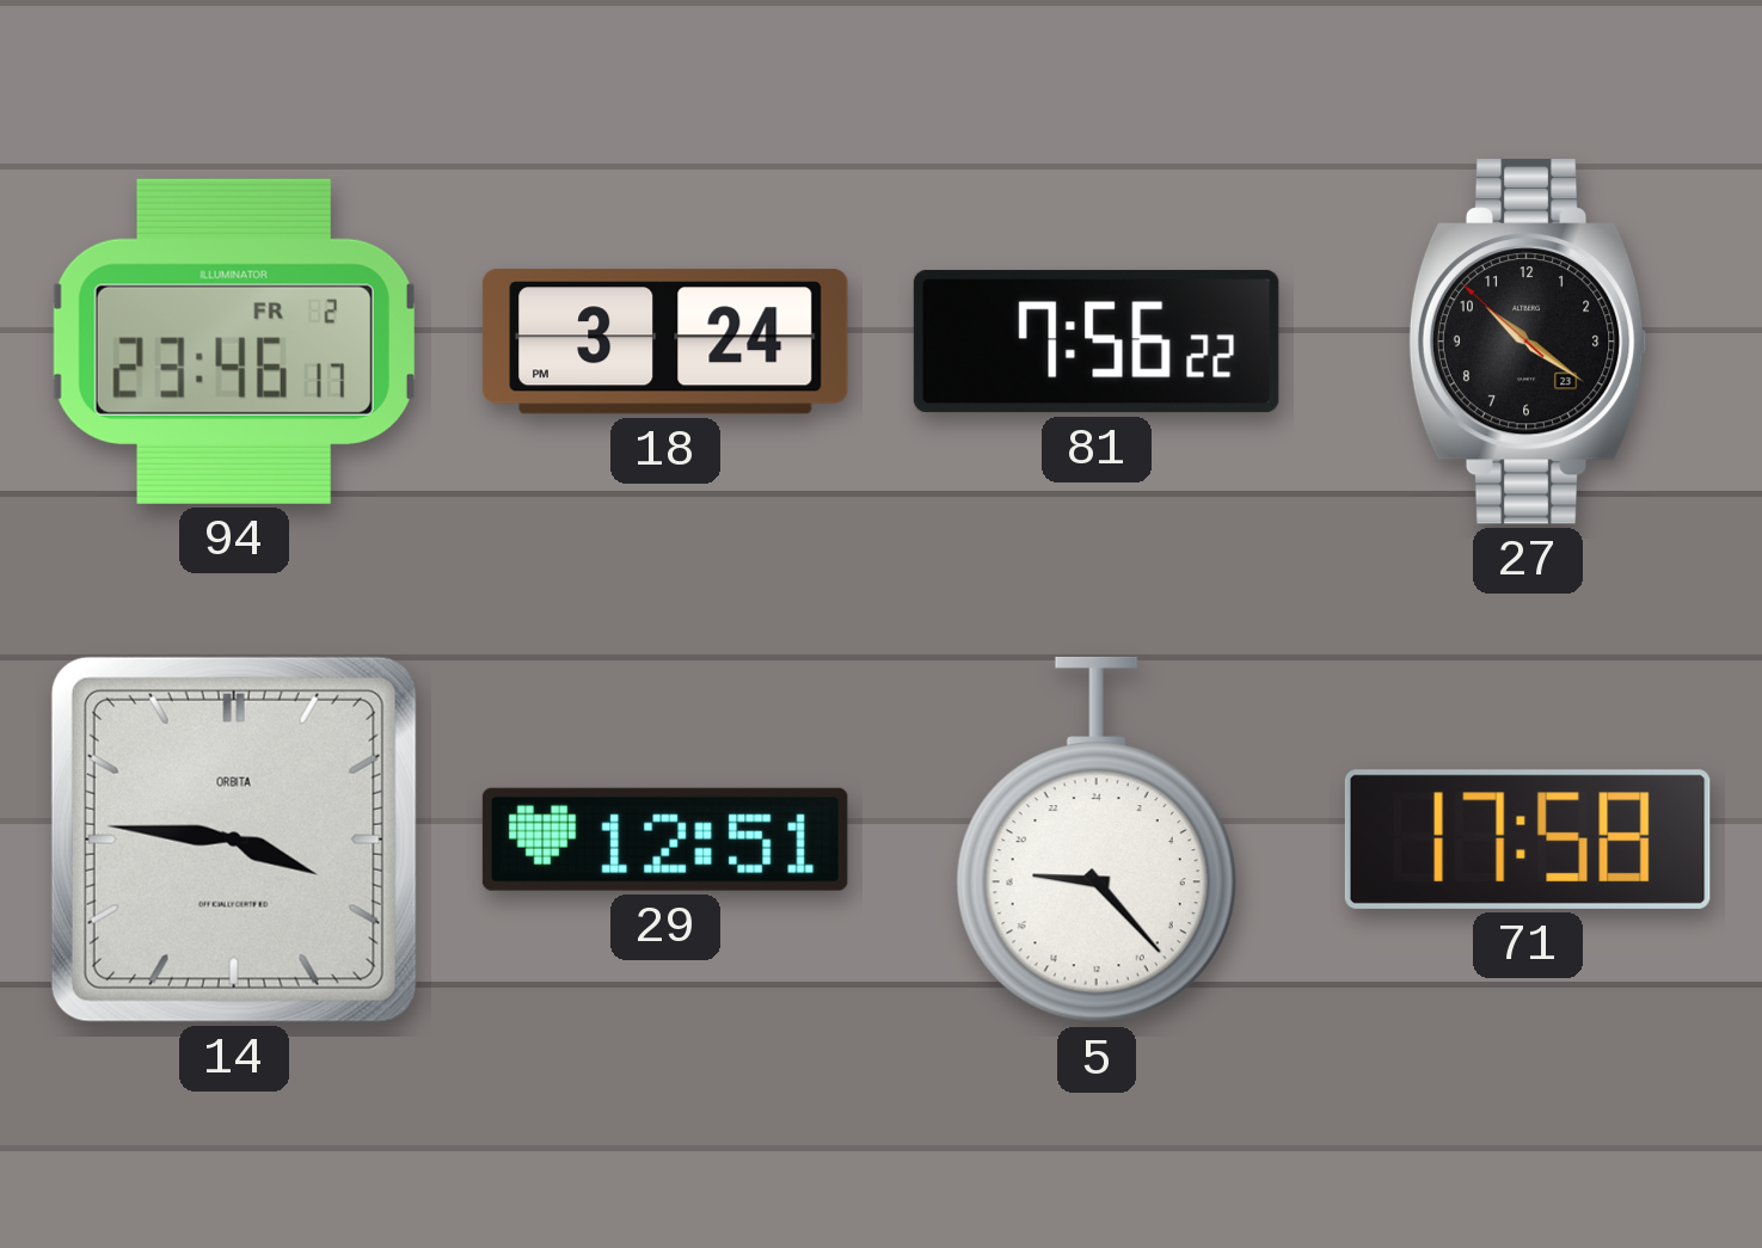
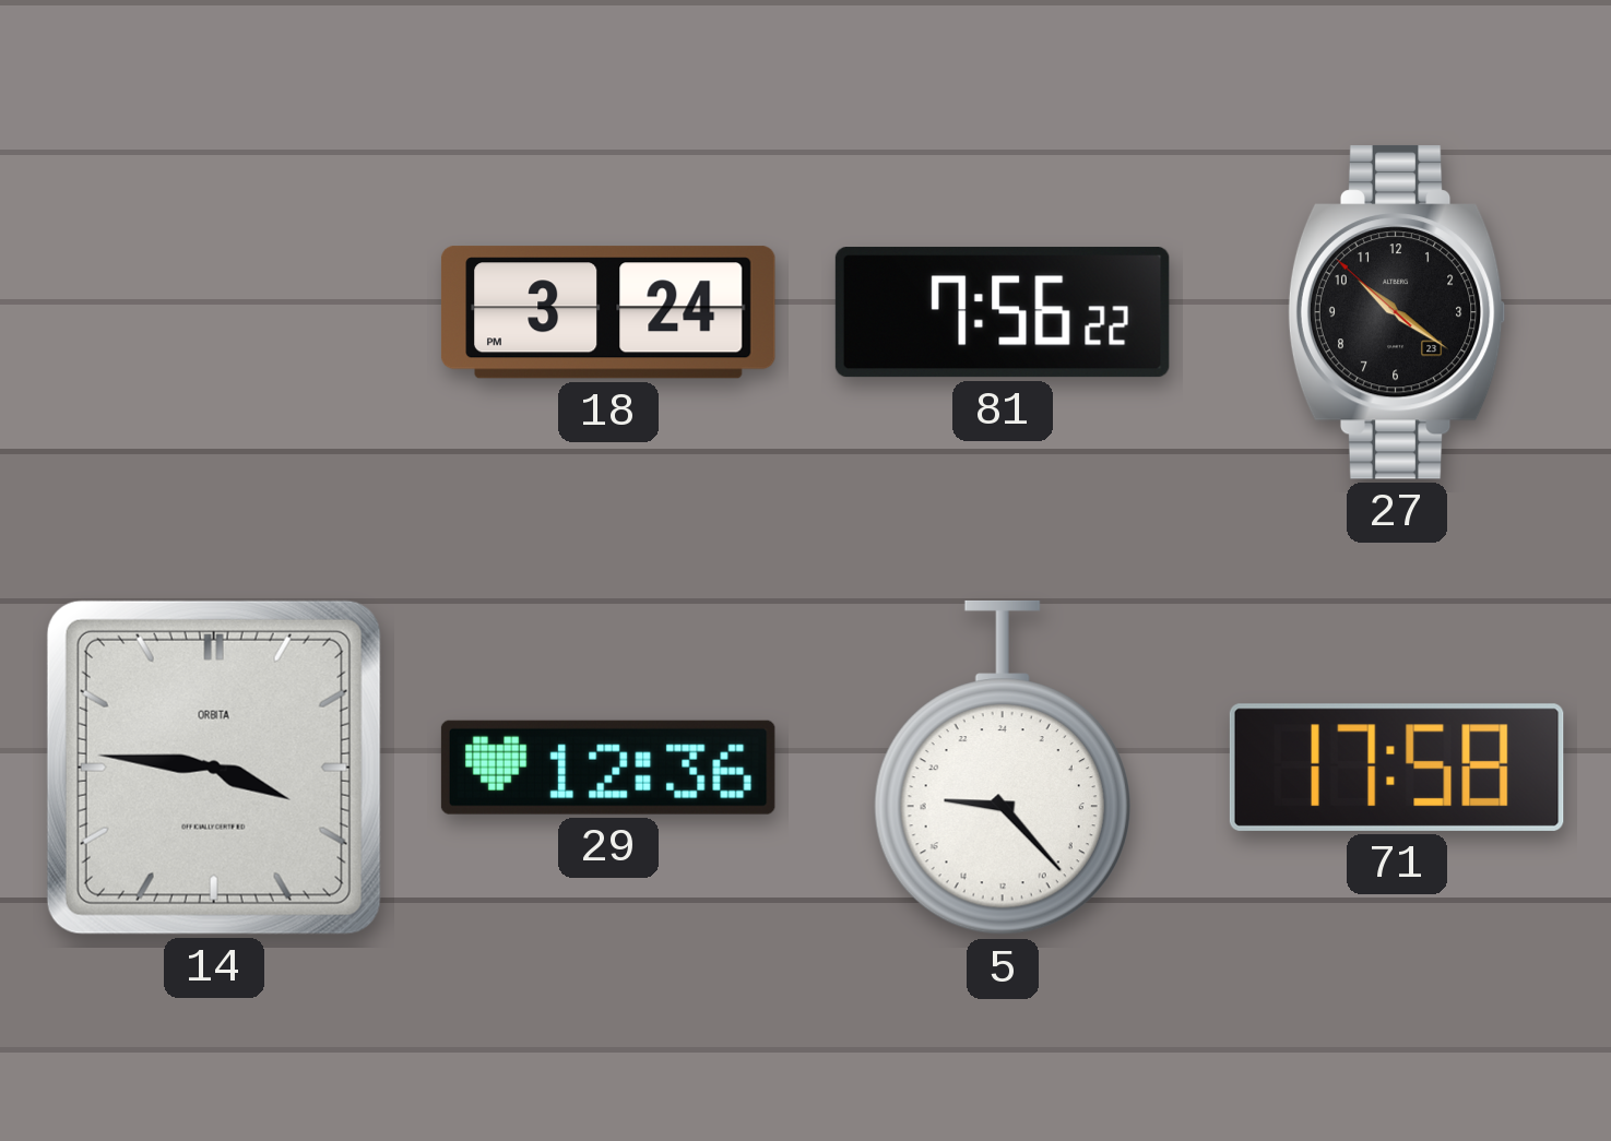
94: 23:46 -> none
29: 12:51 -> 12:36
